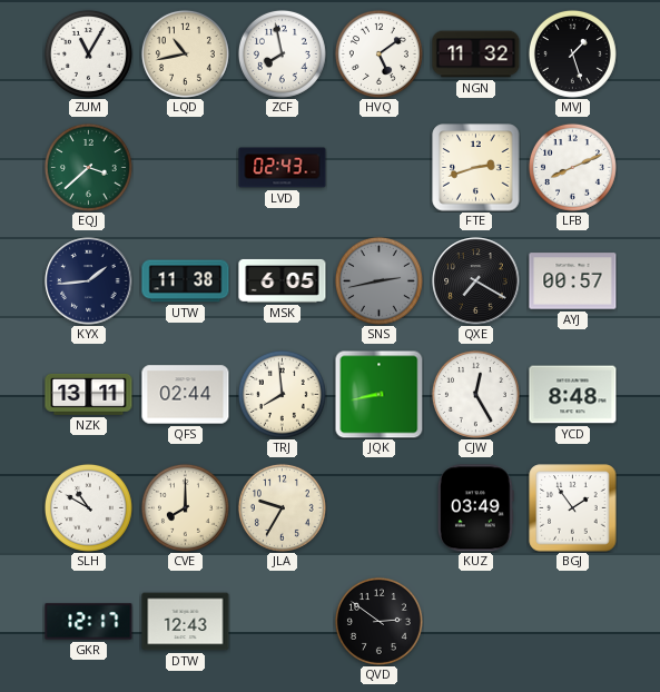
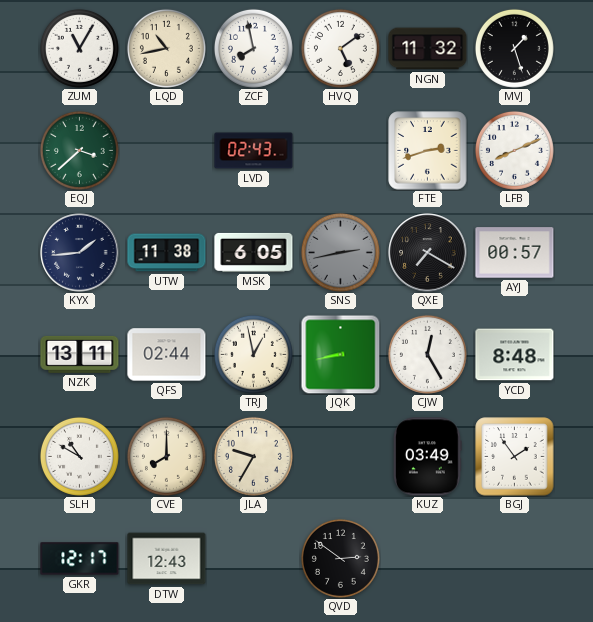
TRJ: 7:59 -> 12:58
